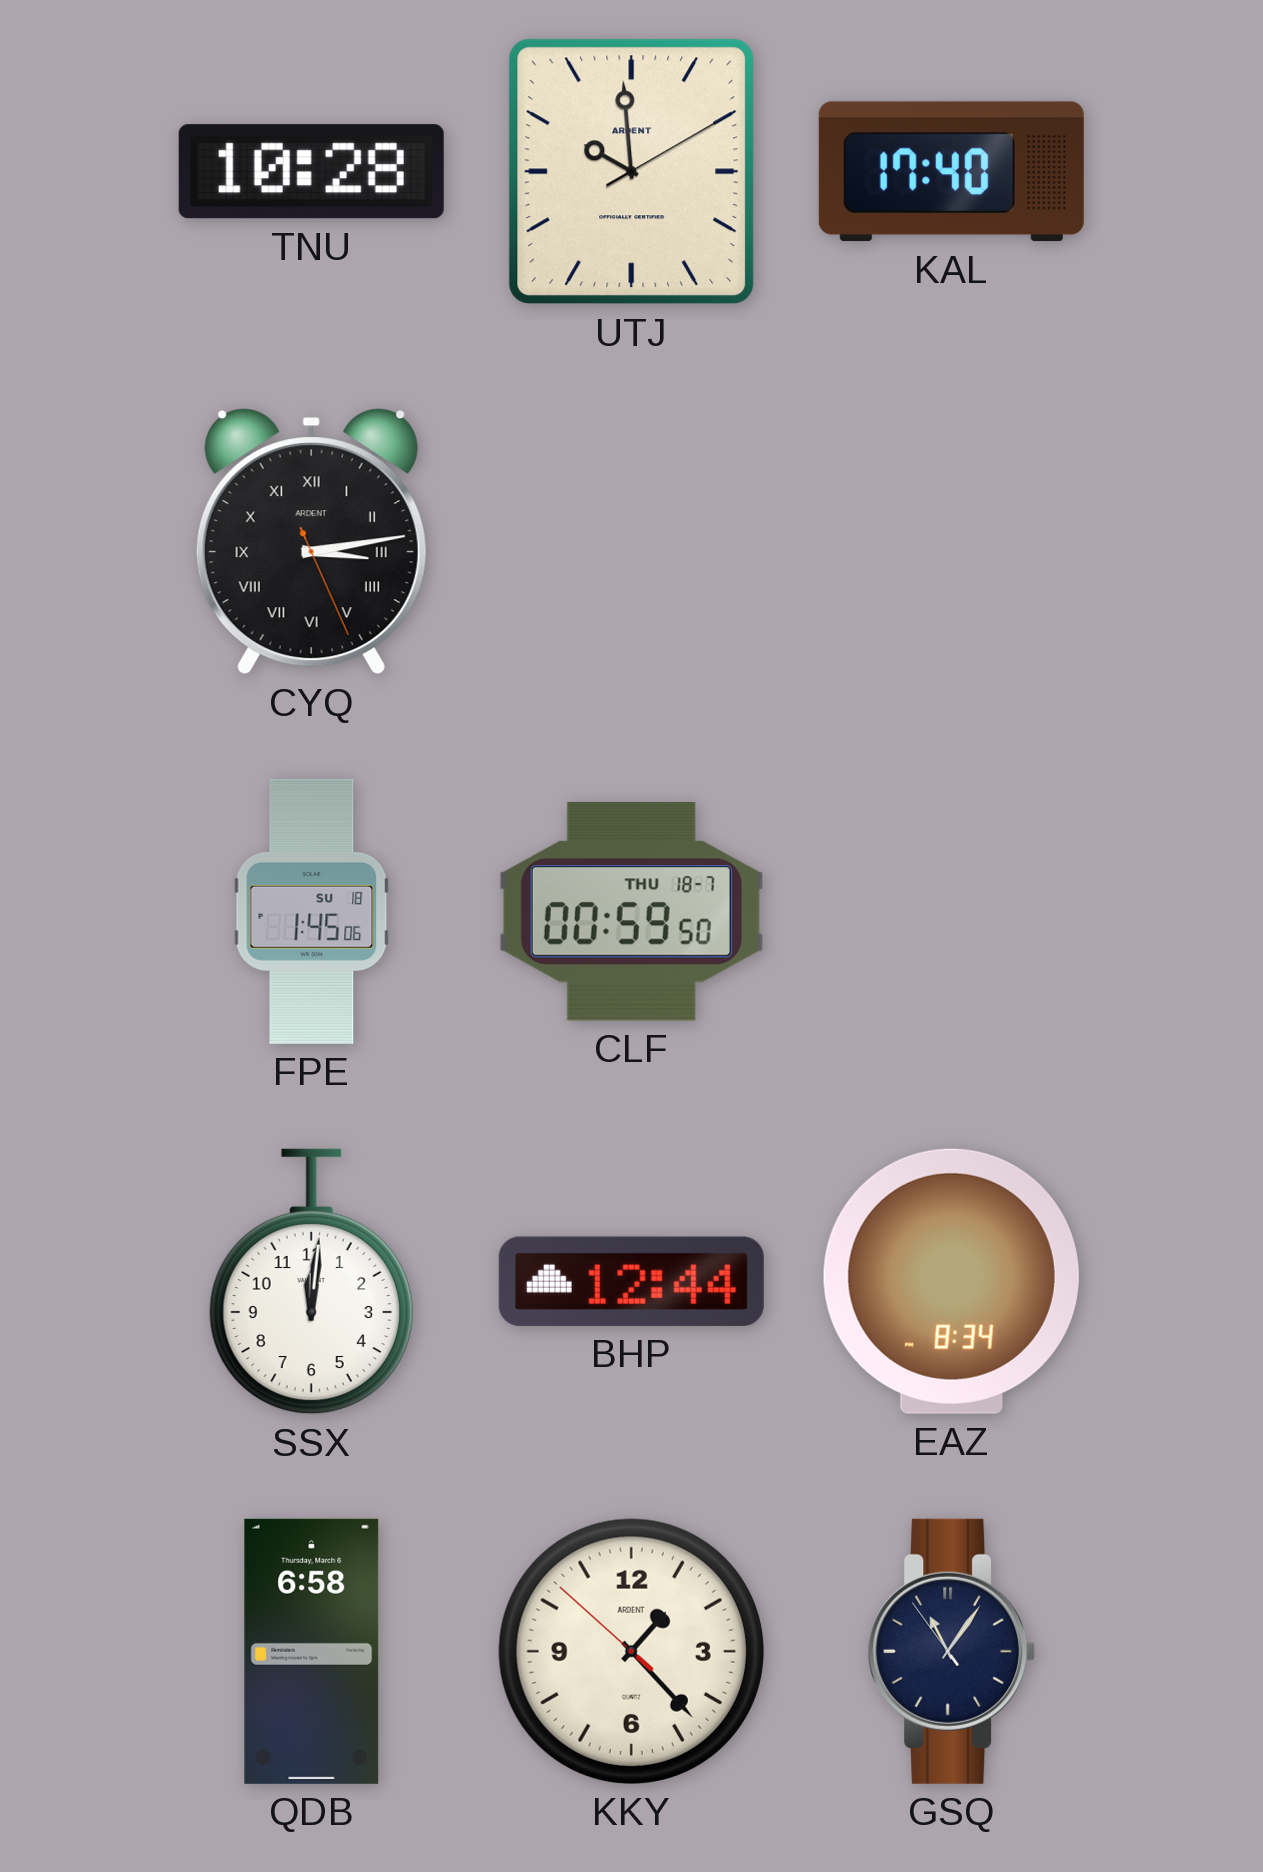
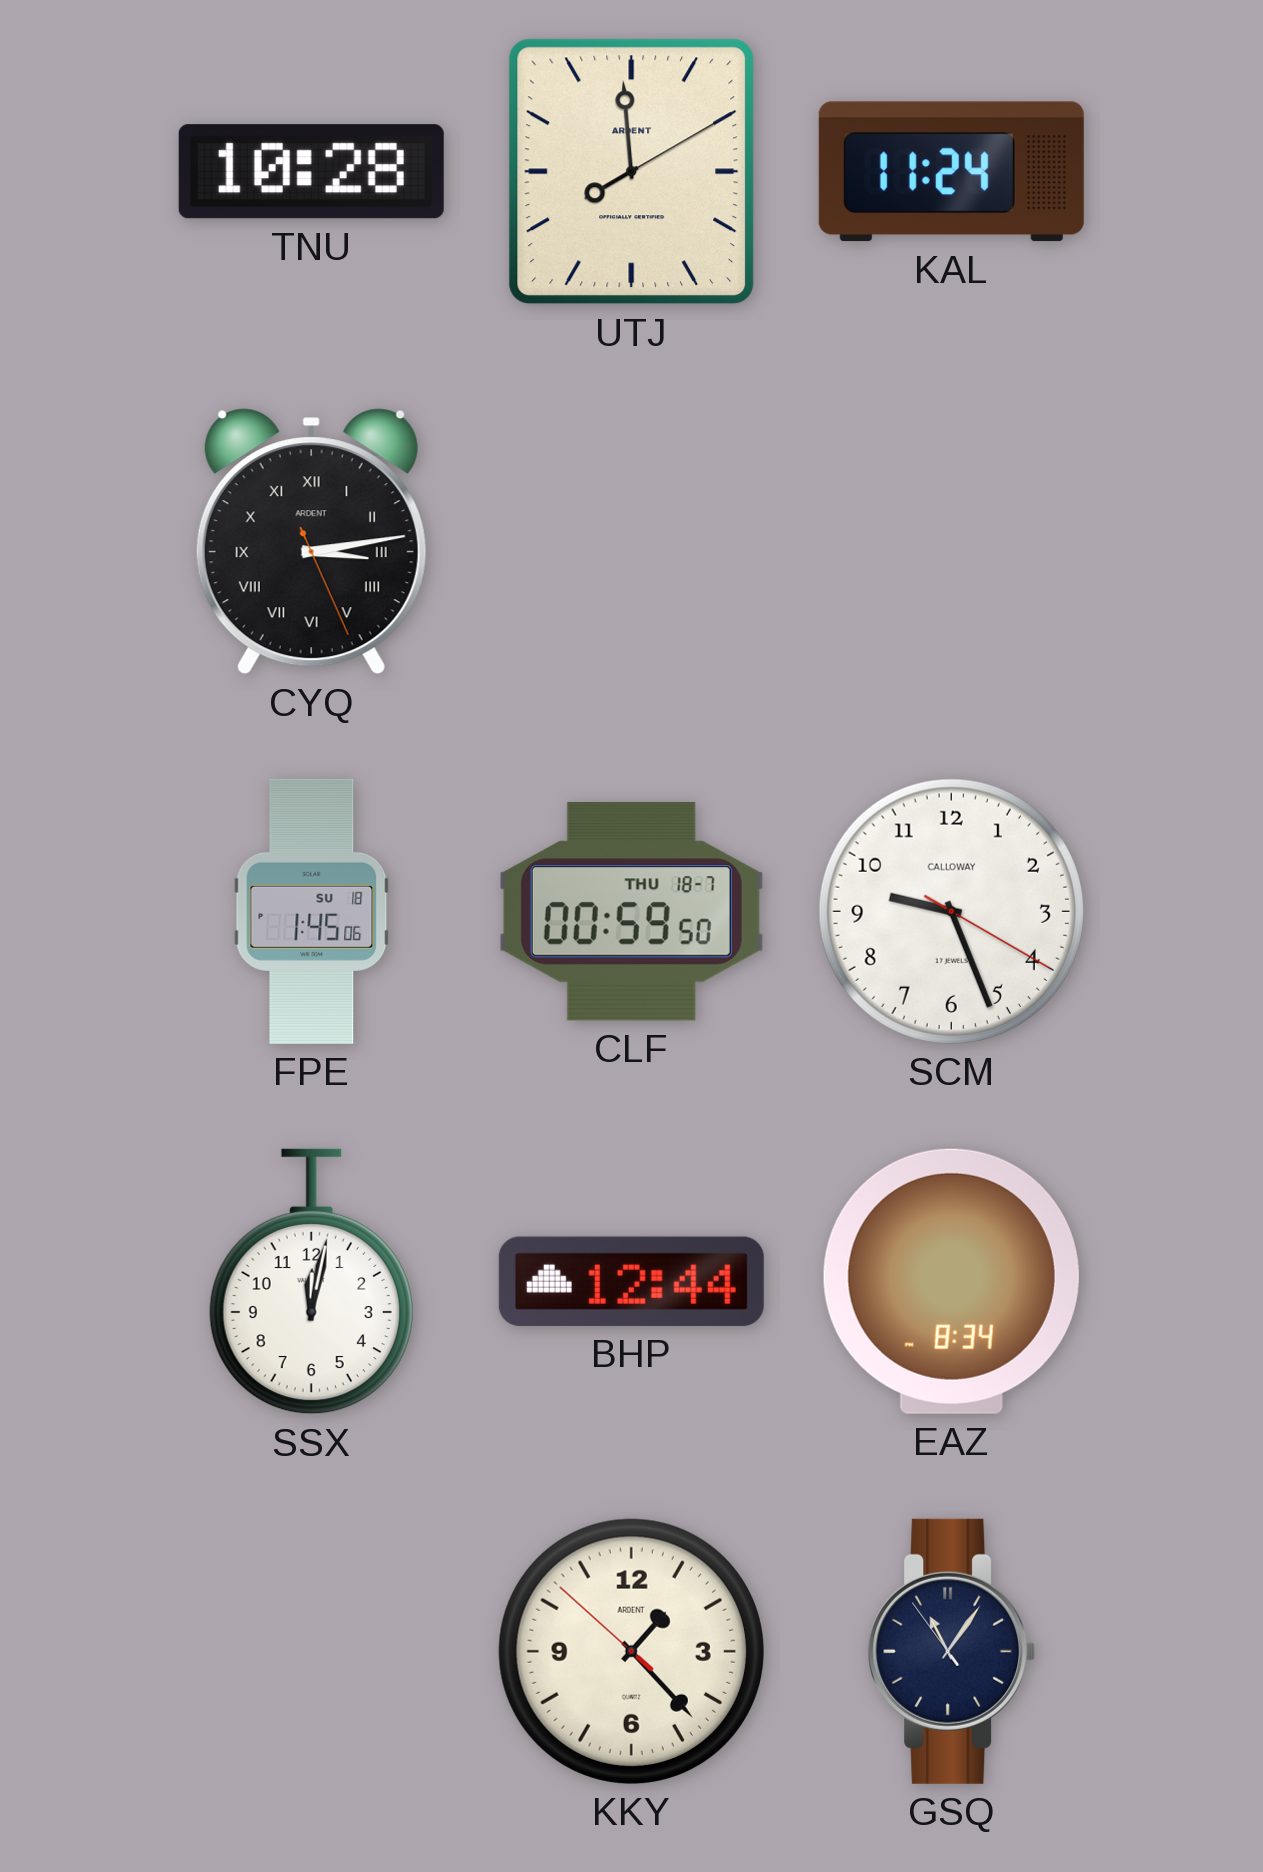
UTJ: 9:59 -> 7:59
KAL: 17:40 -> 11:24
SCM: none -> 9:26
SSX: 12:01 -> 12:02
QDB: 6:58 -> none
